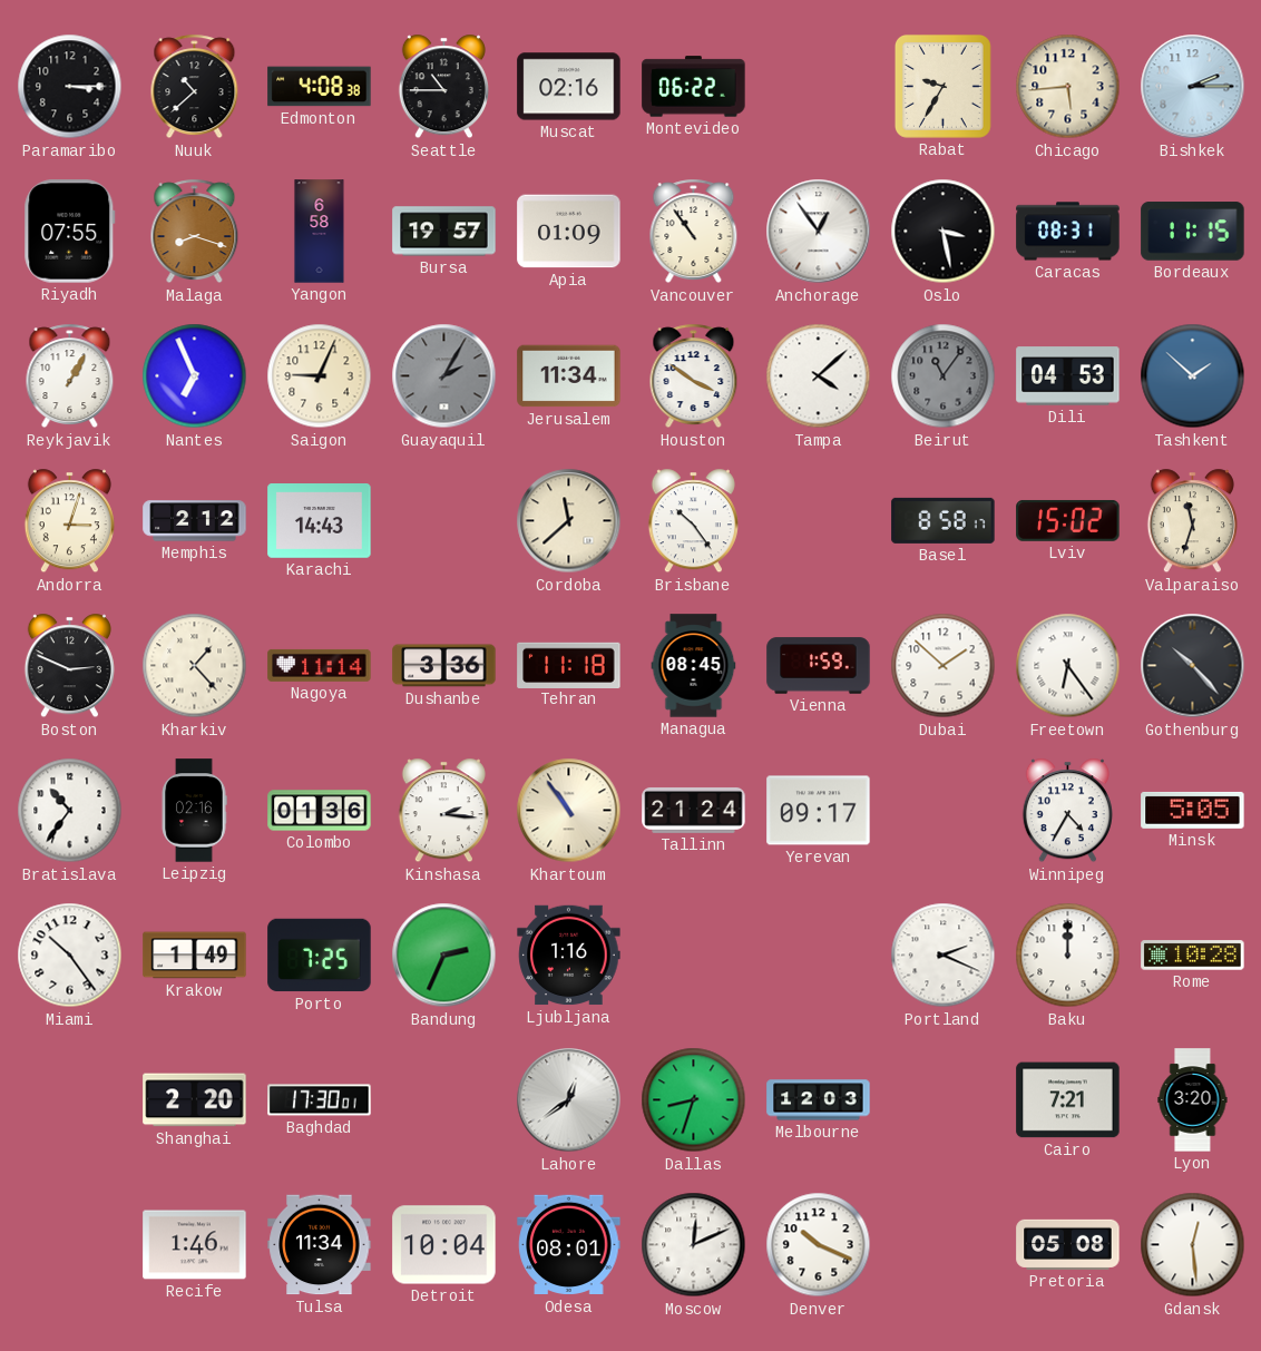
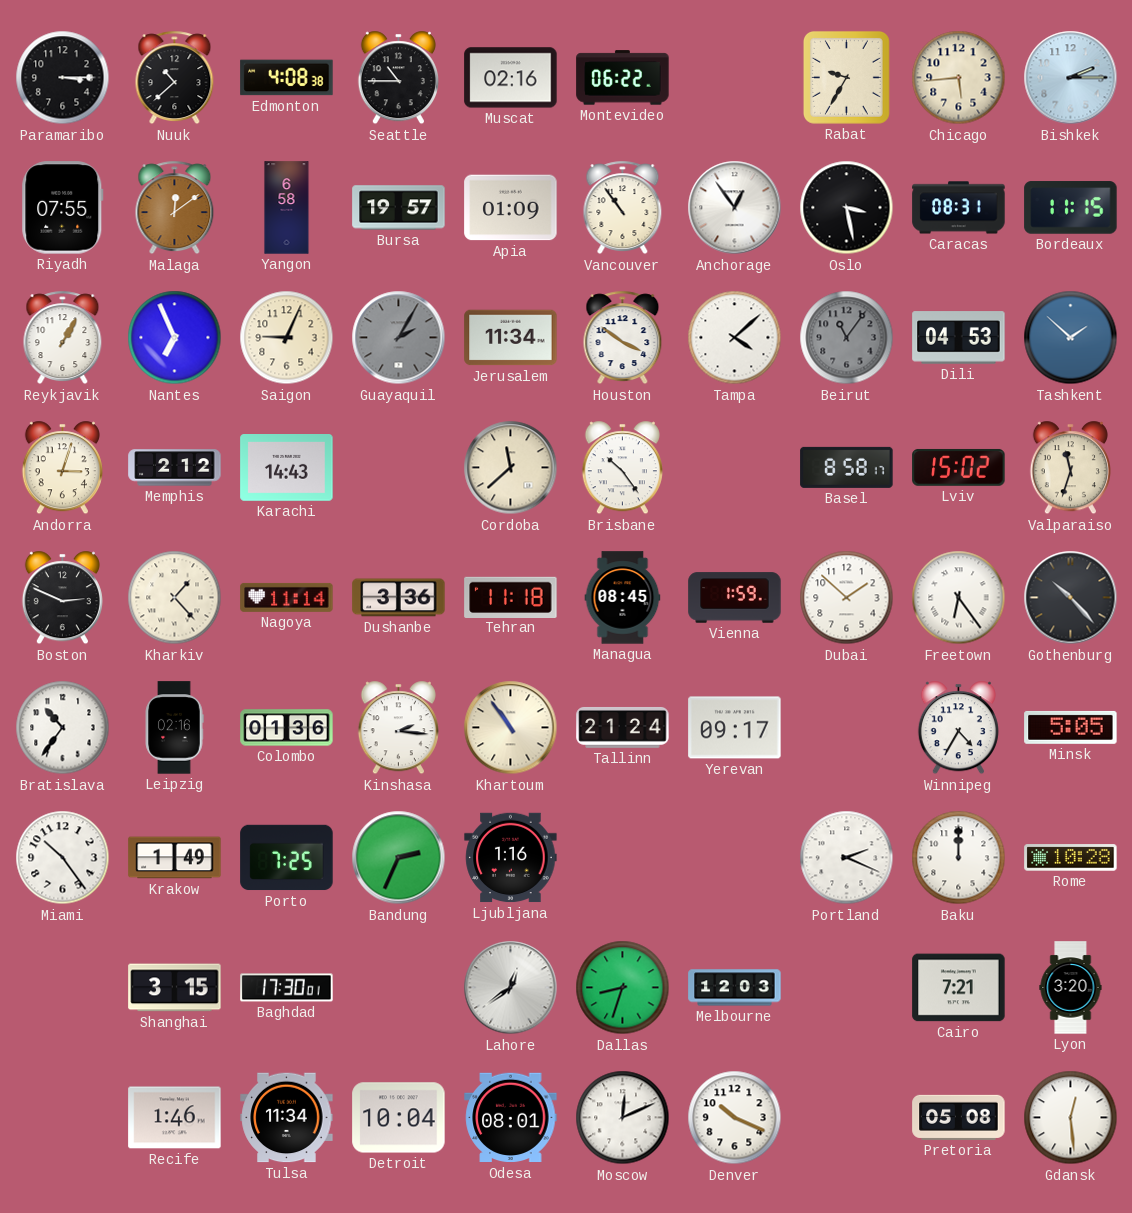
Malaga: 8:18 -> 12:09
Shanghai: 2:20 -> 3:15
